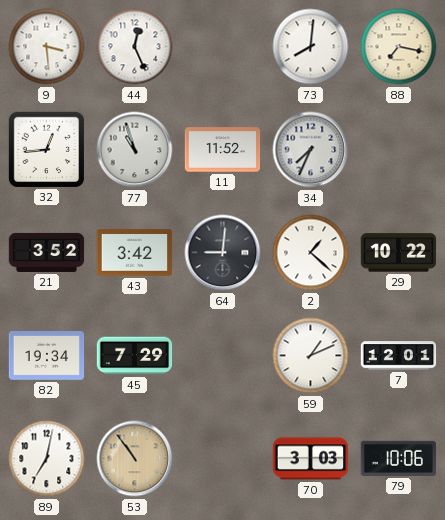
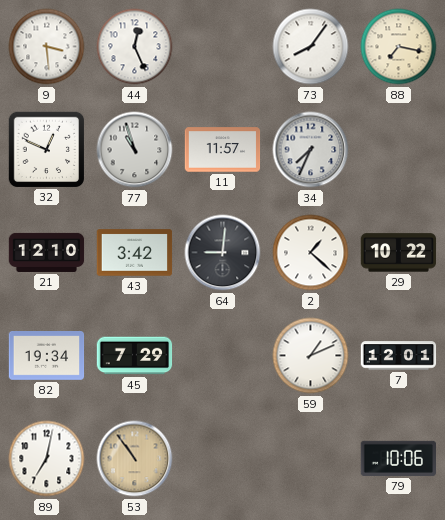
73: 8:01 -> 8:06
32: 12:44 -> 12:49
11: 11:52 -> 11:57
21: 3:52 -> 12:10
70: 3:03 -> none
